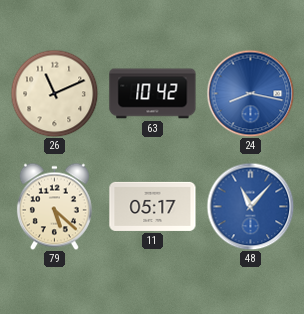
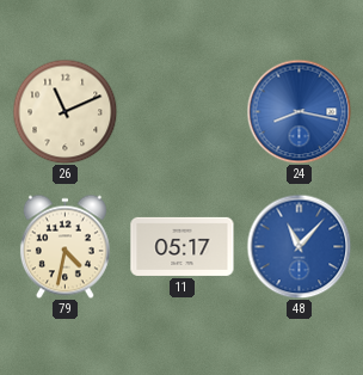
63: 10:42 -> none
79: 5:22 -> 4:32
